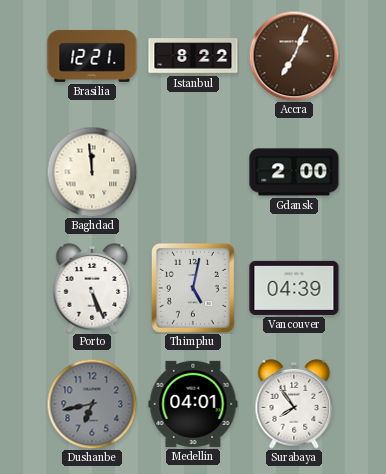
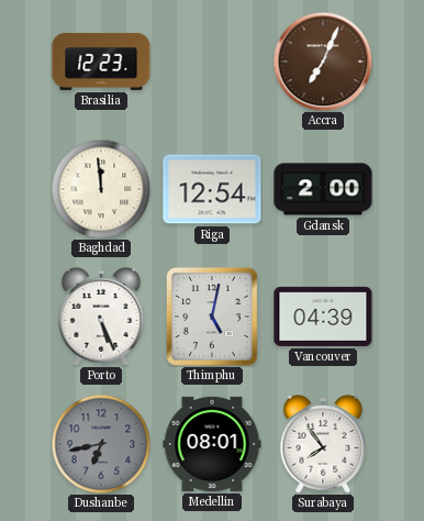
Brasilia: 12:21 -> 12:23
Istanbul: 8:22 -> none
Riga: none -> 12:54
Medellin: 04:01 -> 08:01
